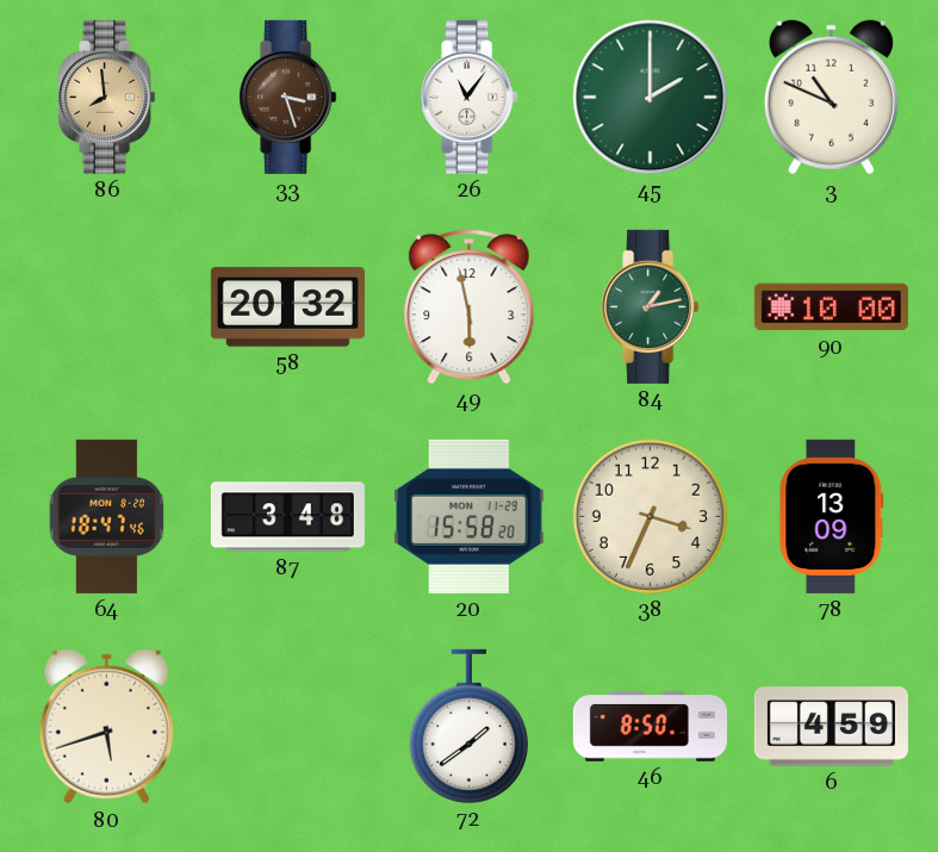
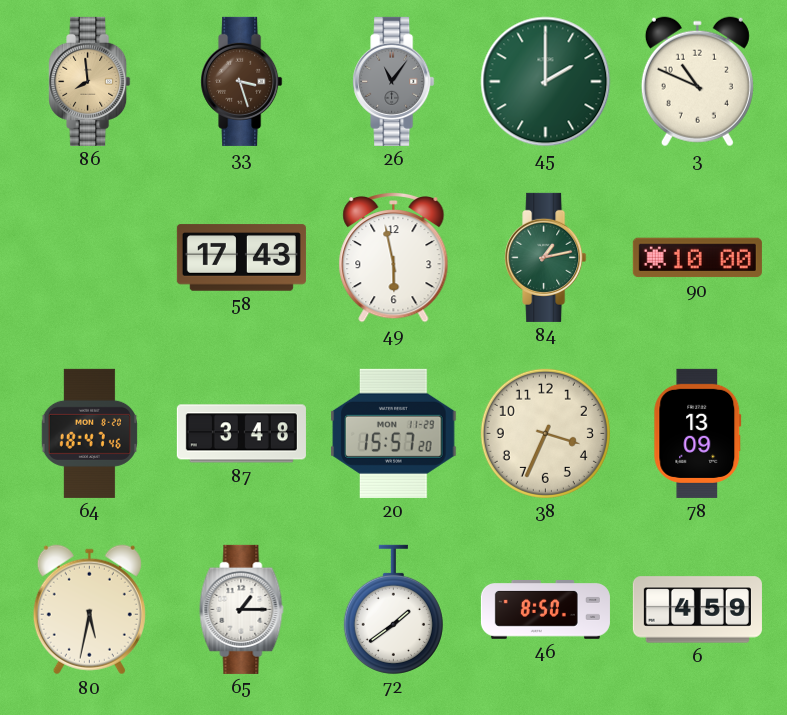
26 dial: white -> grey
58: 20:32 -> 17:43
20: 15:58 -> 15:57
80: 5:42 -> 5:32
65: none -> 1:15
